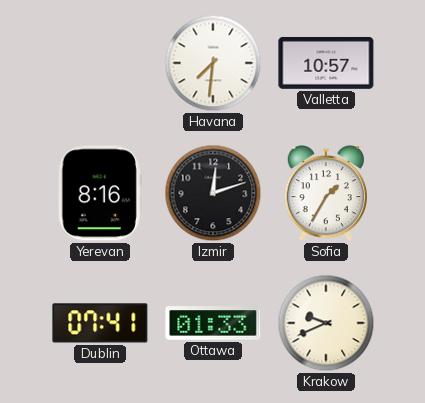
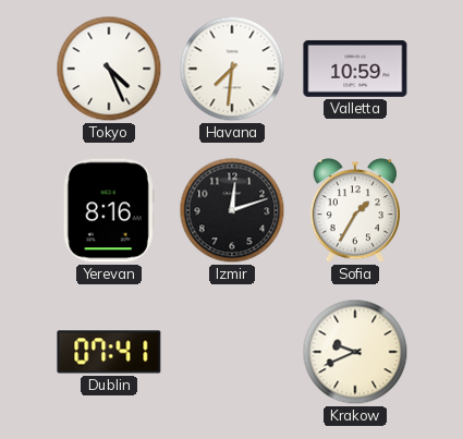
Tokyo: none -> 4:26
Valletta: 10:57 -> 10:59
Ottawa: 01:33 -> none
